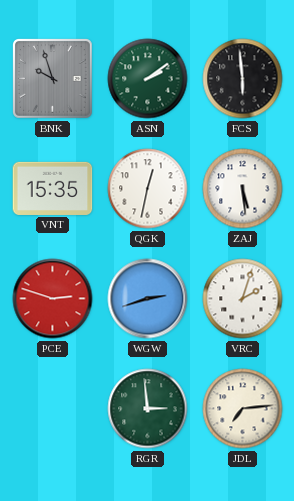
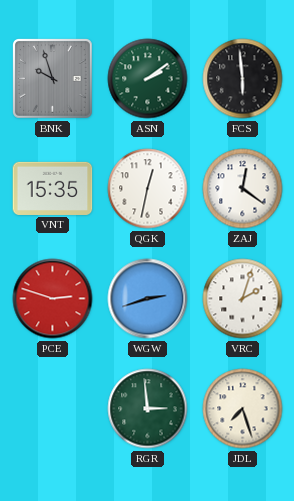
ZAJ: 5:29 -> 12:21
JDL: 7:14 -> 7:27
